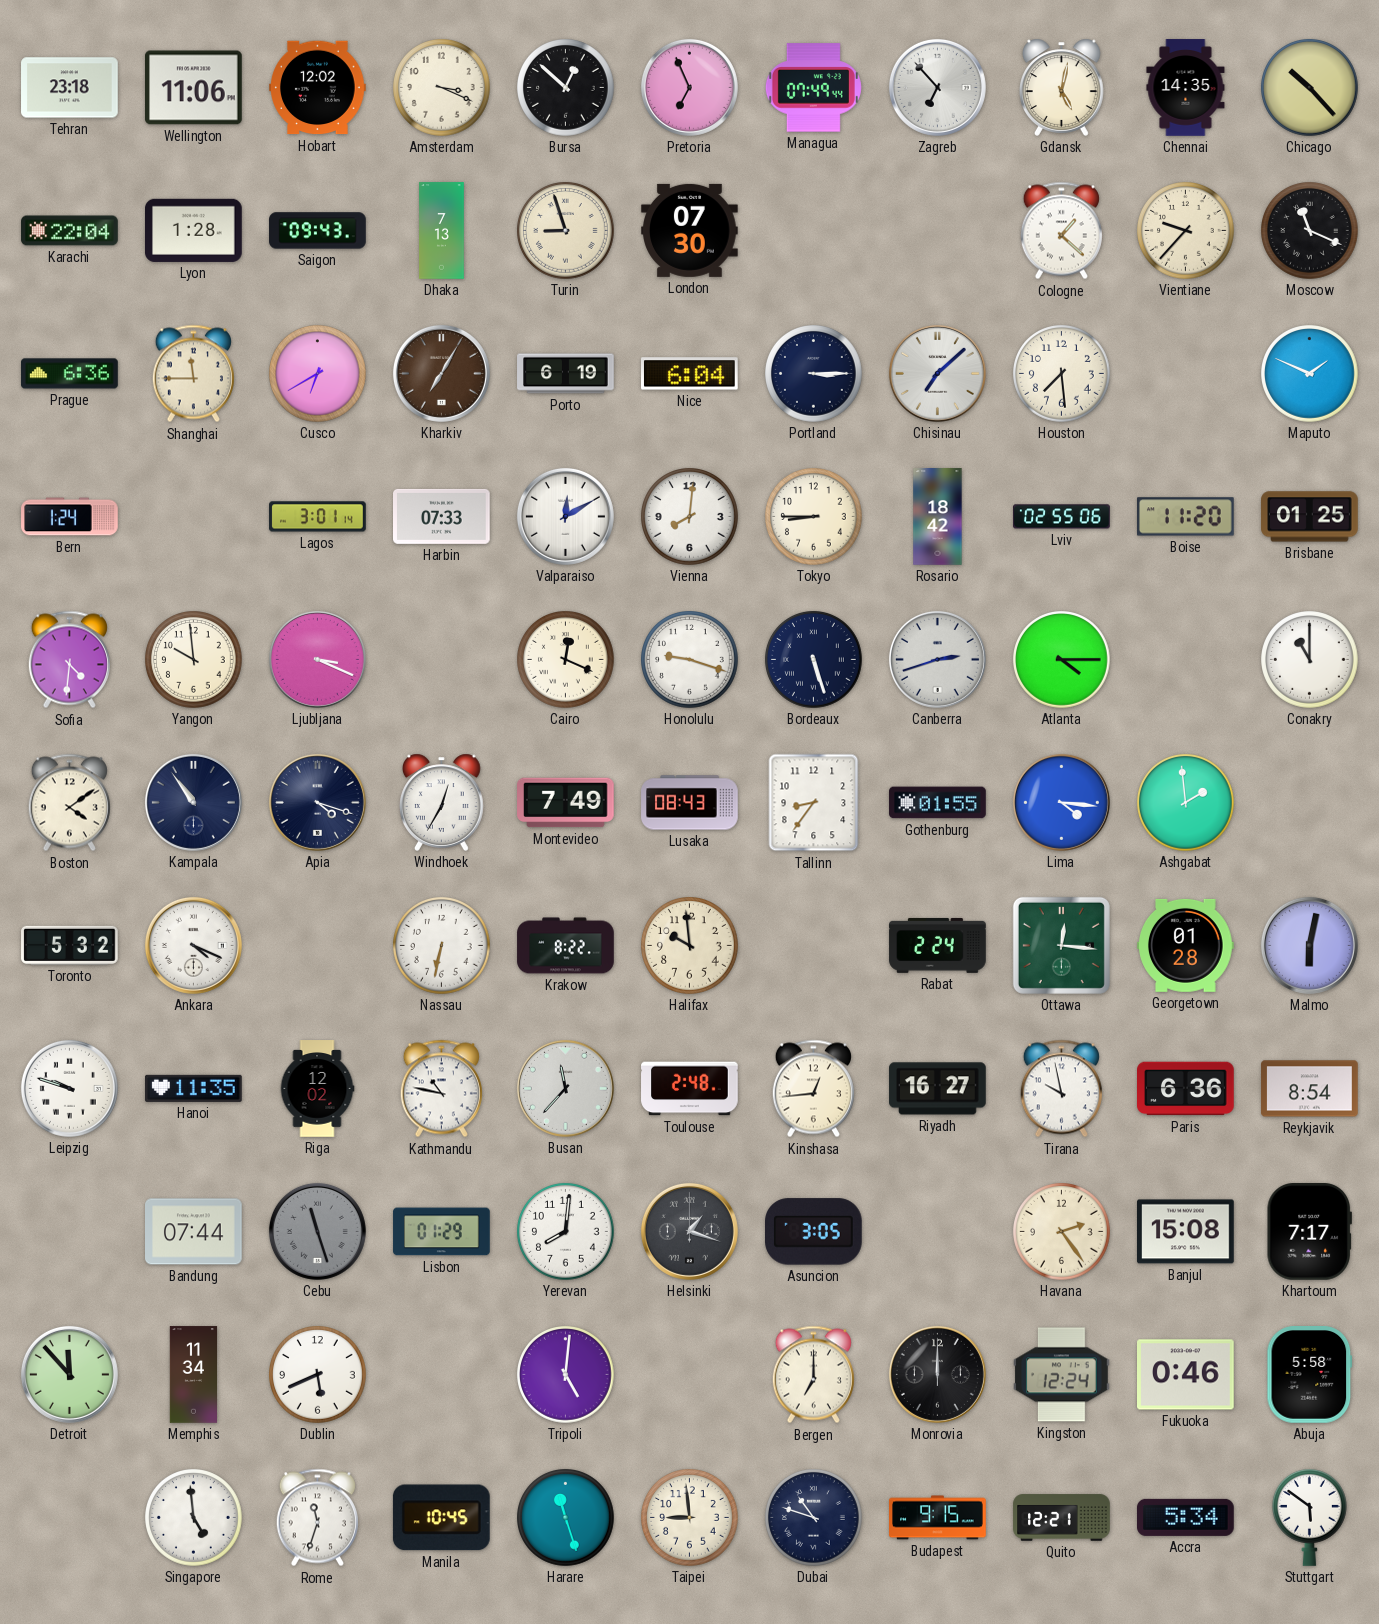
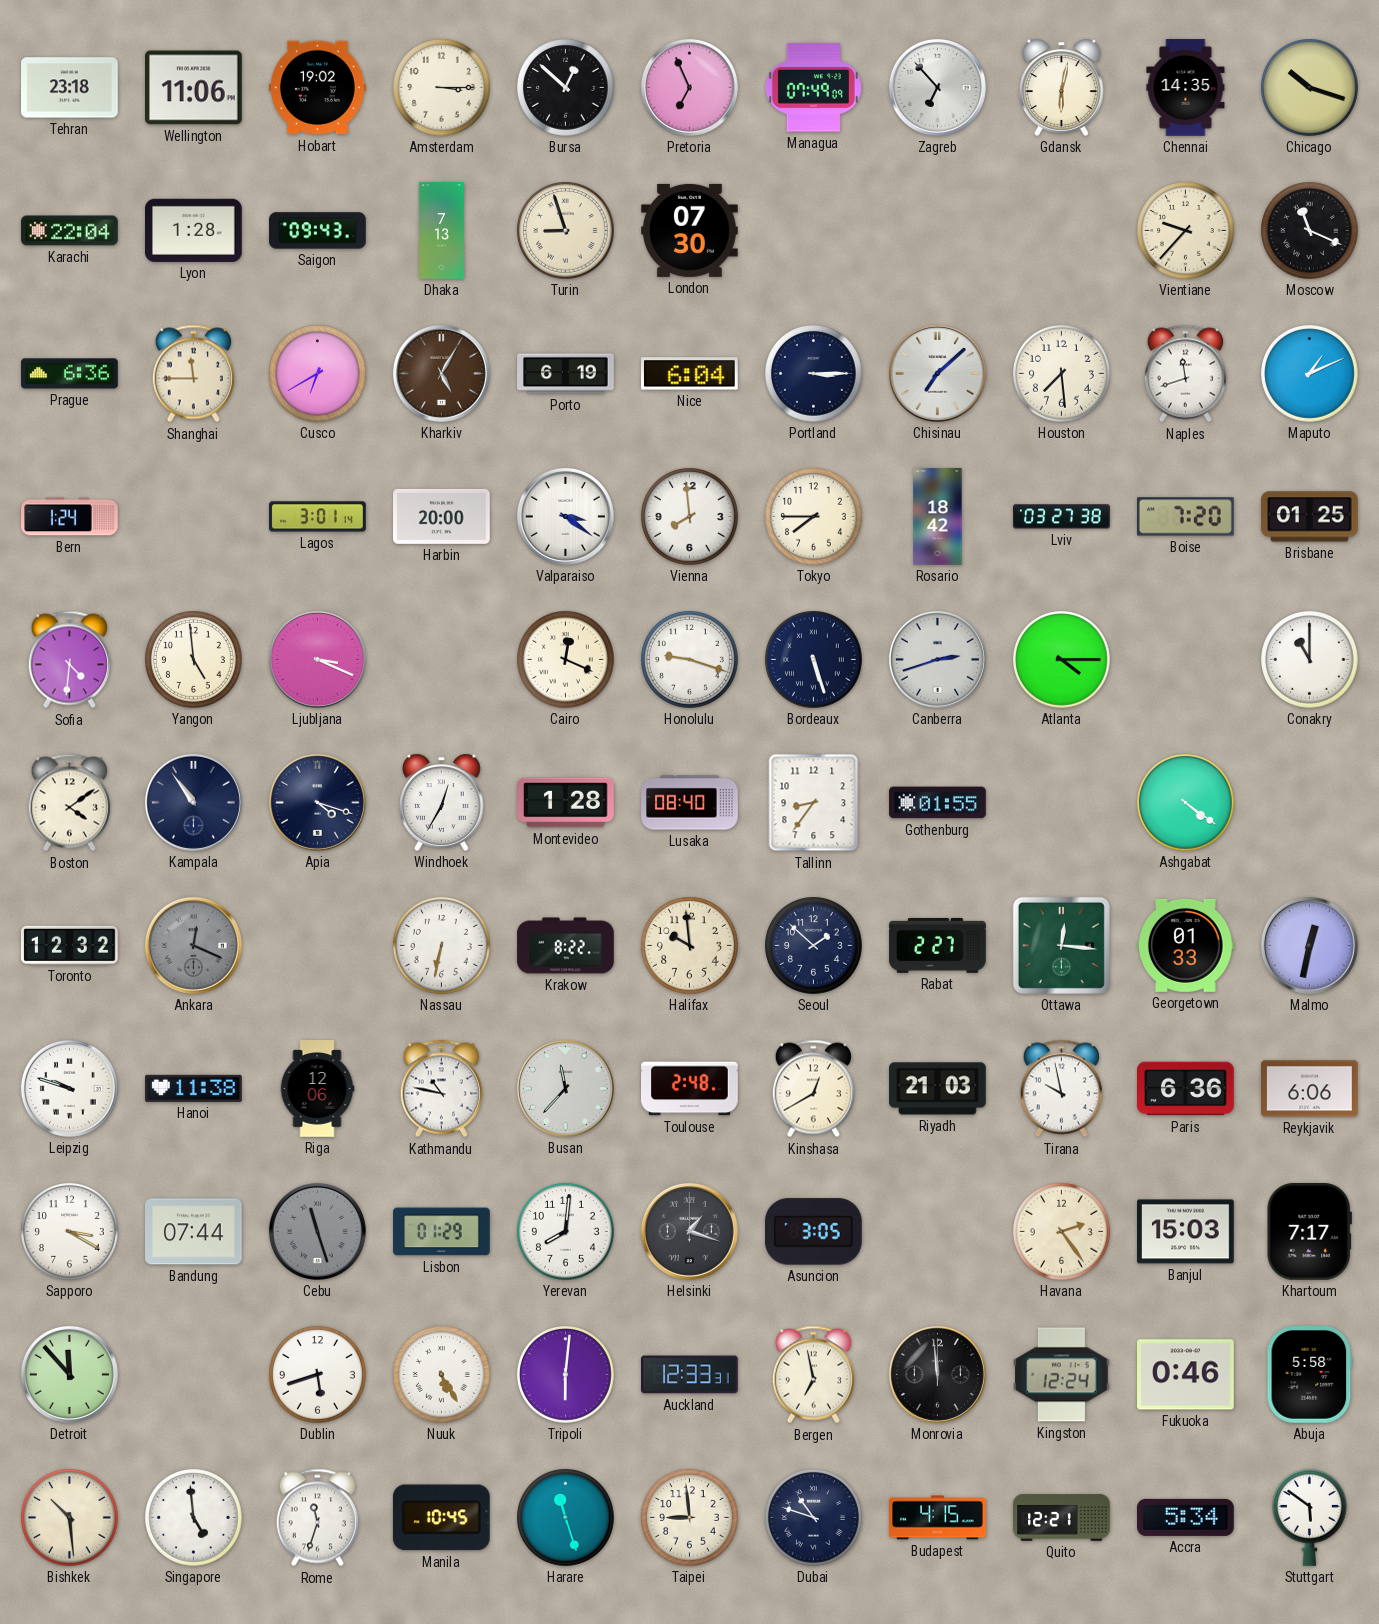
Hobart: 12:02 -> 19:02
Amsterdam: 3:19 -> 3:15
Managua: 07:49:44 -> 07:49:09
Gdansk: 5:02 -> 6:02
Chicago: 10:23 -> 10:18
Cologne: 1:22 -> none
Kharkiv: 7:05 -> 5:05
Naples: none -> 11:42
Maputo: 1:49 -> 1:11
Harbin: 07:33 -> 20:00
Valparaiso: 12:10 -> 3:21
Vienna: 8:01 -> 7:59
Tokyo: 8:45 -> 7:45
Lviv: 02:55 -> 03:27
Boise: 11:20 -> 7:20
Yangon: 9:59 -> 4:59
Montevideo: 7:49 -> 1:28
Lusaka: 08:43 -> 08:40
Lima: 4:16 -> none
Ashgabat: 1:59 -> 4:21
Toronto: 5:32 -> 12:32
Ankara: 4:19 -> 12:19
Ankara dial: white -> grey
Seoul: none -> 1:52
Rabat: 2:24 -> 2:27
Georgetown: 01:28 -> 01:33
Malmo: 6:02 -> 12:32
Hanoi: 11:35 -> 11:38
Riga: 12:02 -> 12:06
Kinshasa: 12:44 -> 12:40
Riyadh: 16:27 -> 21:03
Reykjavik: 8:54 -> 6:06
Sapporo: none -> 3:20
Banjul: 15:08 -> 15:03
Memphis: 11:34 -> none
Dublin: 5:41 -> 5:42
Nuuk: none -> 5:25
Tripoli: 5:01 -> 6:01
Auckland: none -> 12:33
Bergen: 7:00 -> 6:58
Monrovia: 12:00 -> 11:59
Bishkek: none -> 10:29
Budapest: 9:15 -> 4:15
